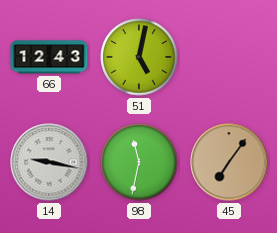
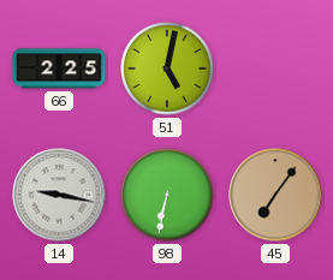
66: 12:43 -> 2:25
98: 11:32 -> 6:32
